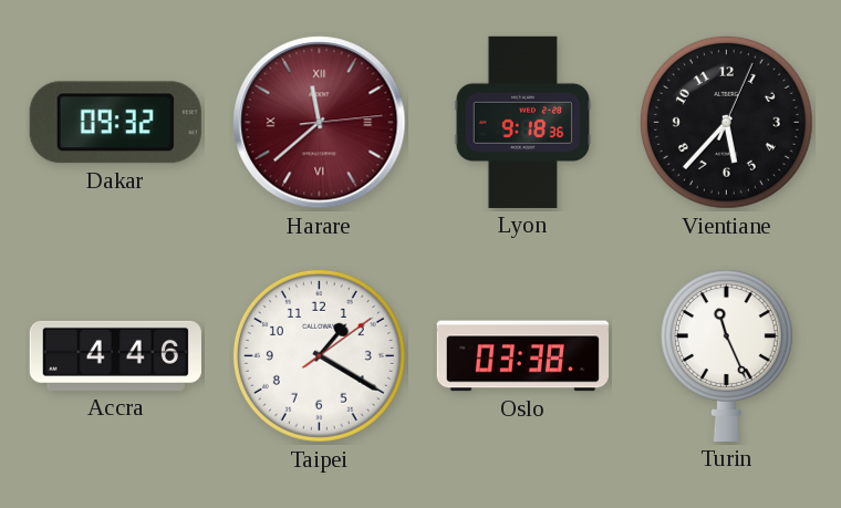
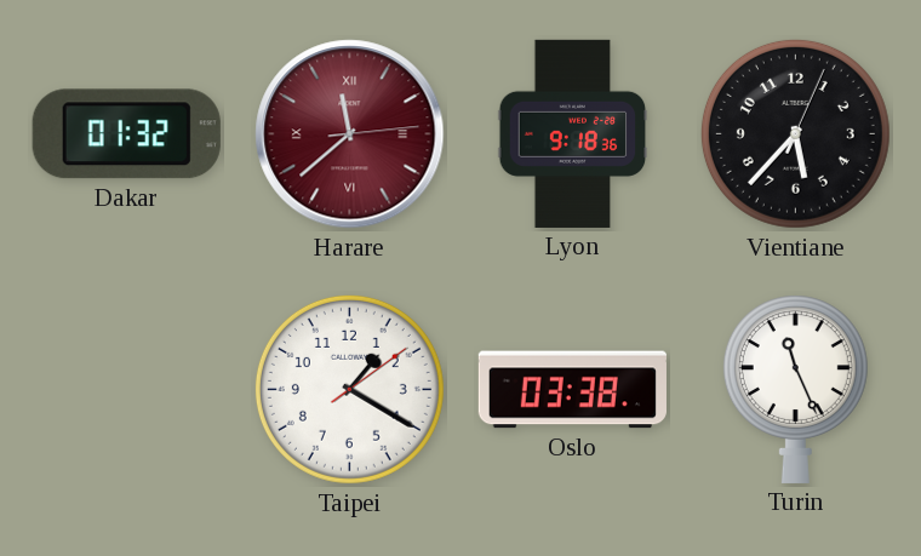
Dakar: 09:32 -> 01:32
Accra: 4:46 -> none
